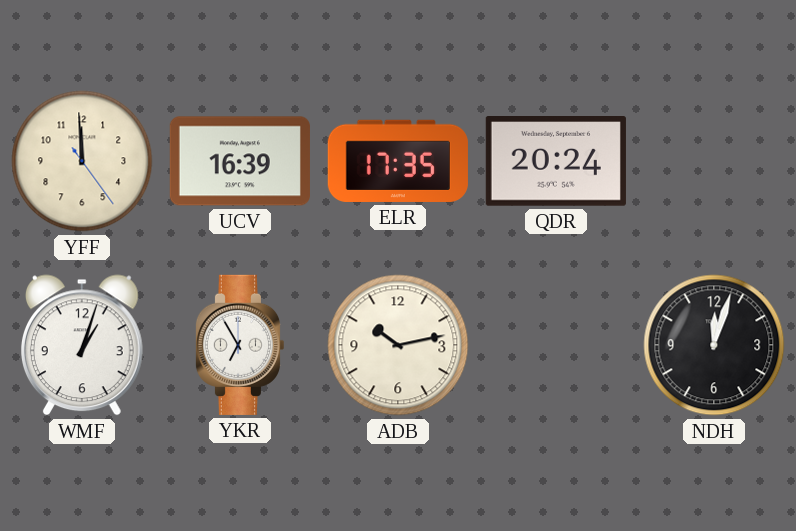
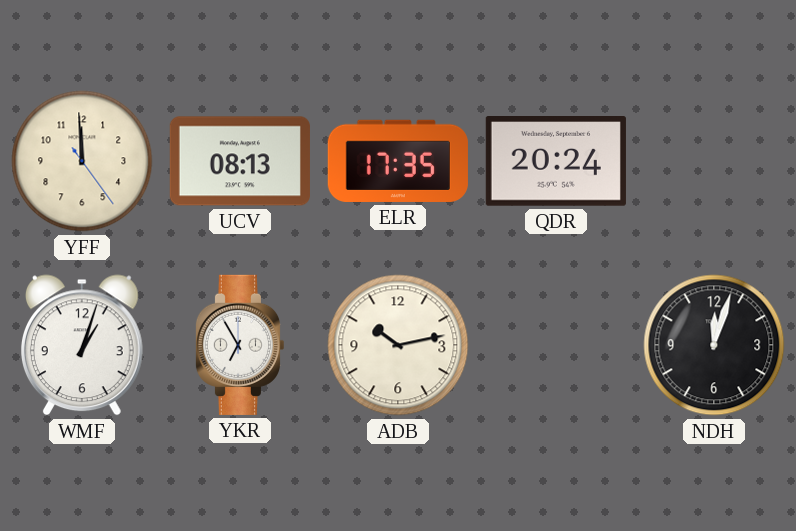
UCV: 16:39 -> 08:13
